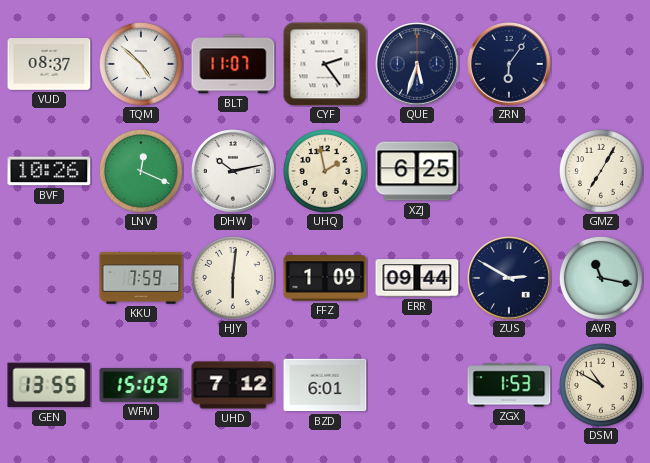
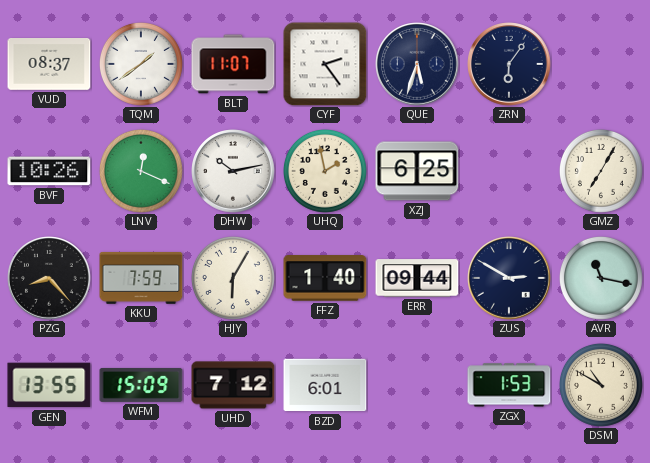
TQM: 4:52 -> 1:39
PZG: none -> 8:23
HJY: 6:01 -> 6:05
FFZ: 1:09 -> 1:40
